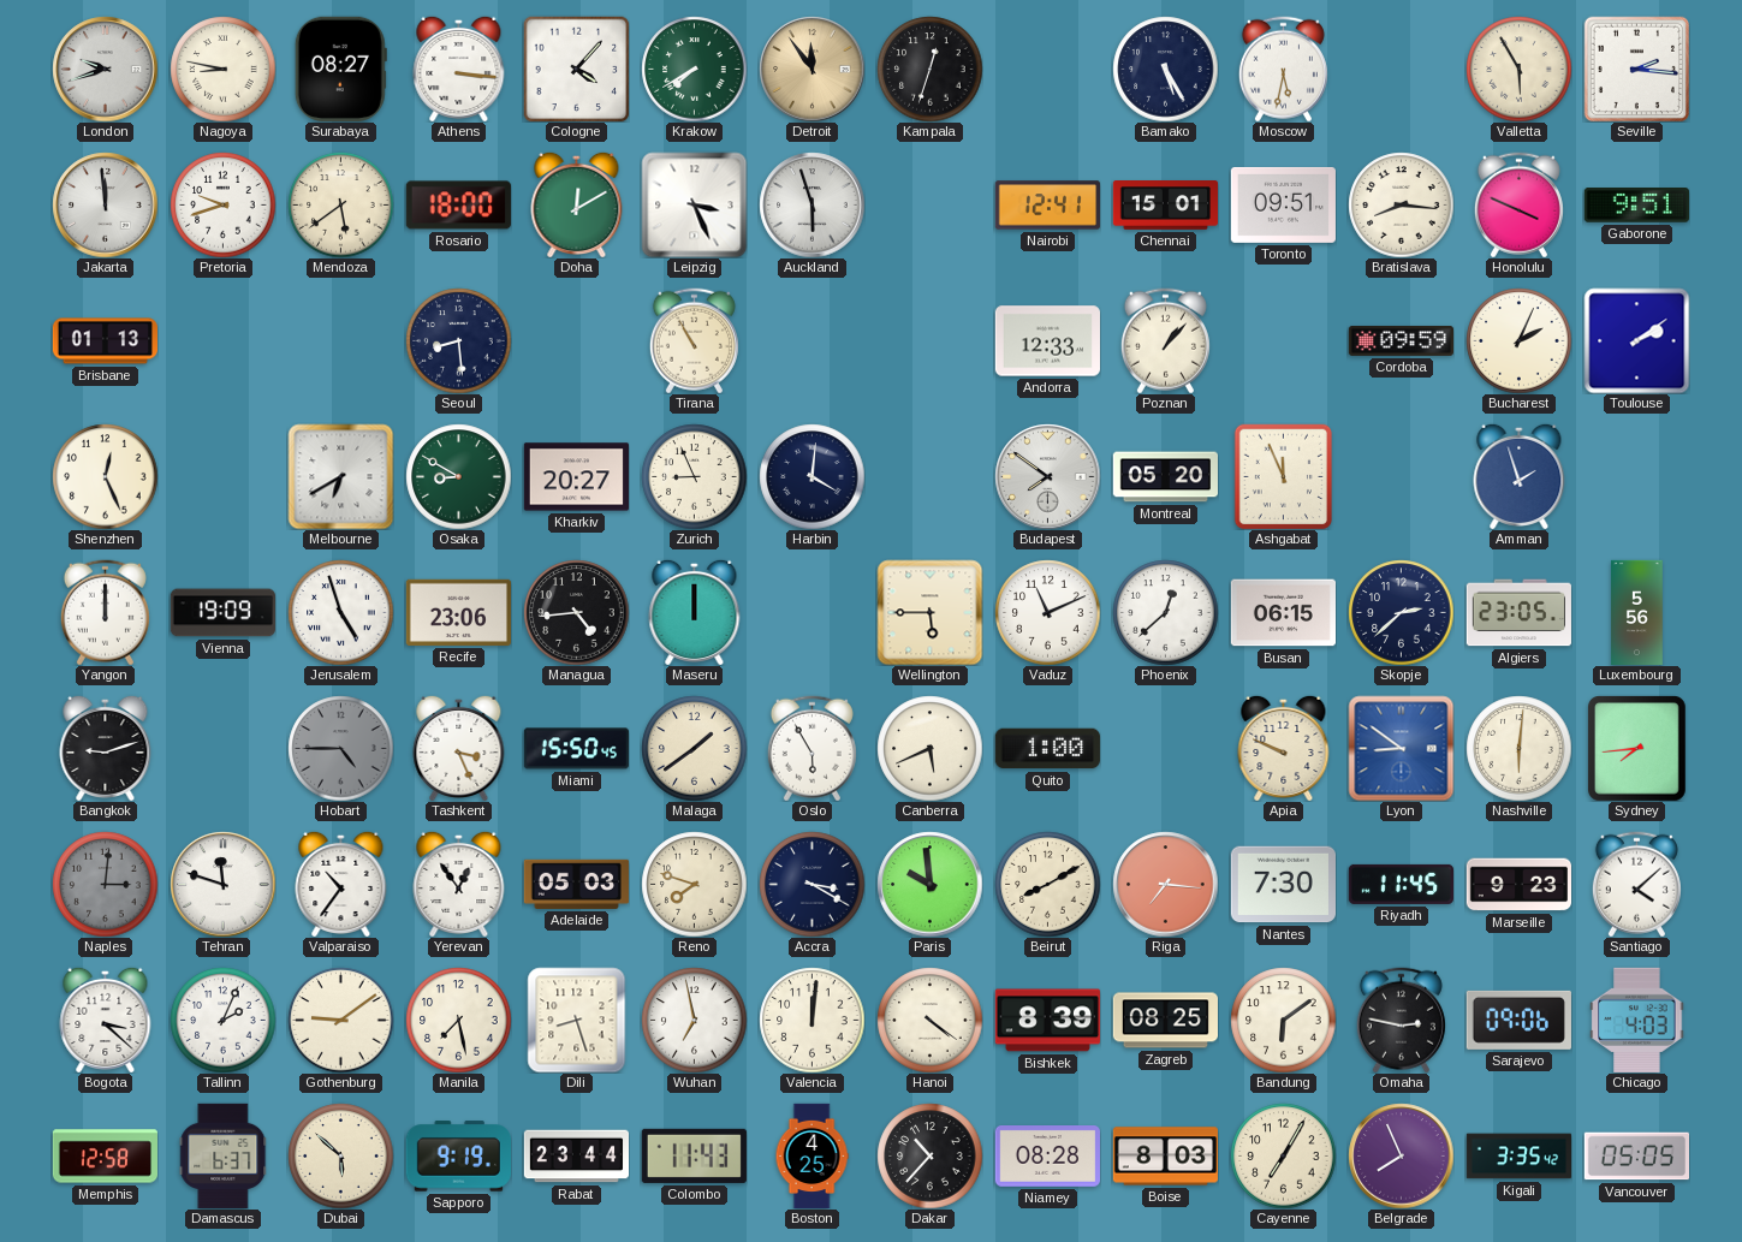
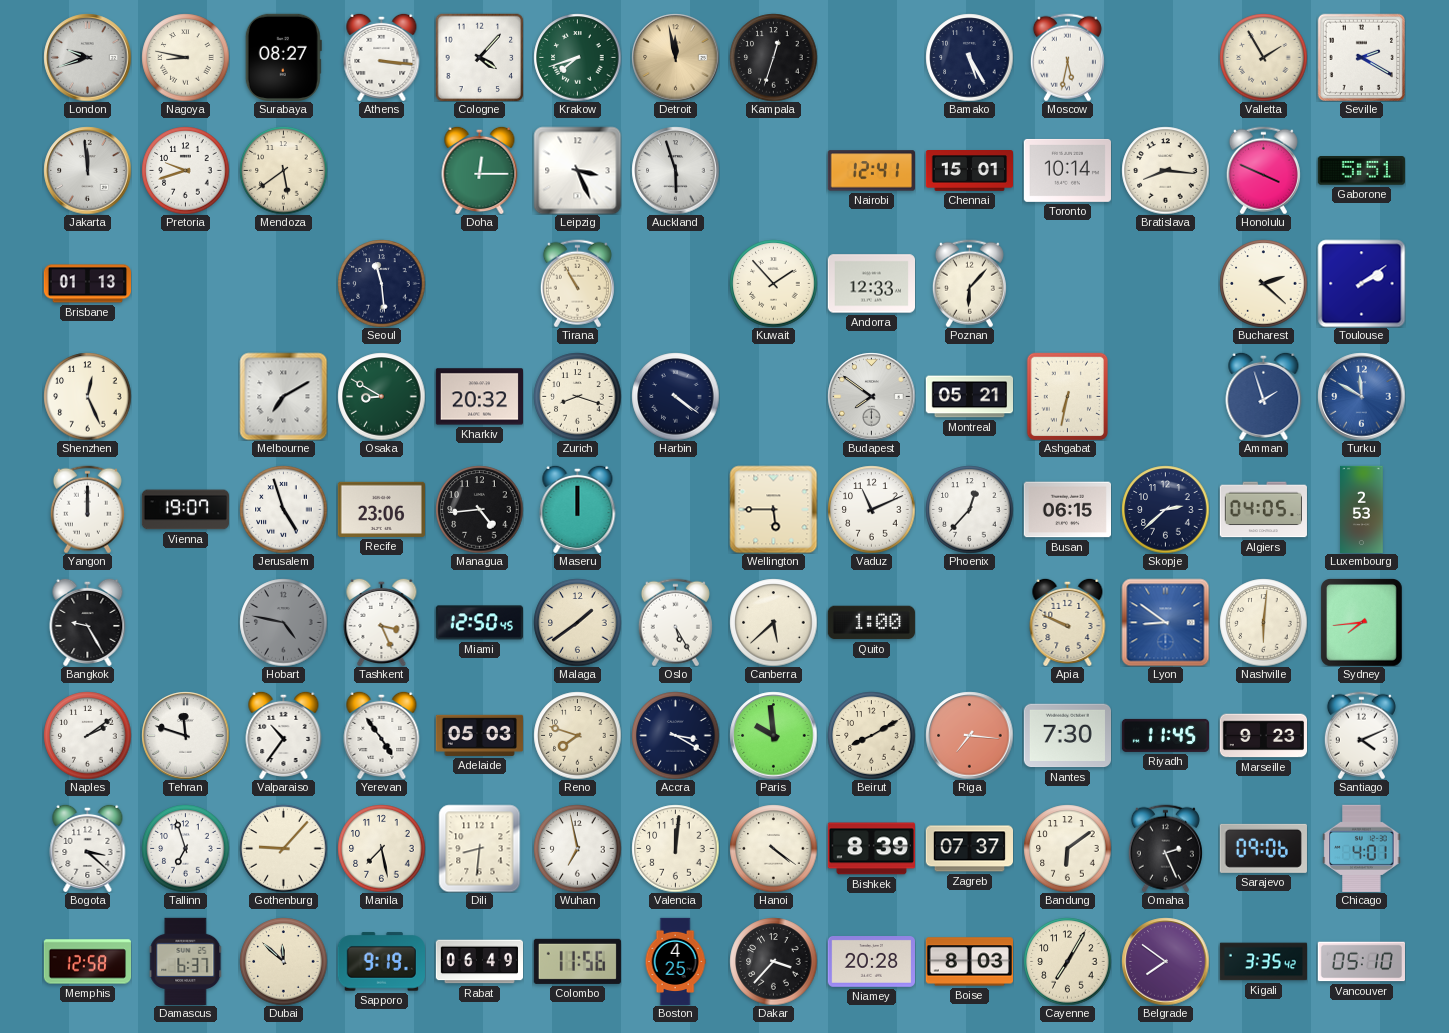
Krakow: 7:40 -> 7:42
Detroit: 11:54 -> 11:58
Valletta: 5:55 -> 1:55
Seville: 2:16 -> 2:20
Rosario: 18:00 -> none
Doha: 12:10 -> 12:15
Toronto: 09:51 -> 10:14
Gaborone: 9:51 -> 5:51
Seoul: 8:29 -> 11:29
Kuwait: none -> 1:53
Poznan: 1:07 -> 6:07
Cordoba: 09:59 -> none
Bucharest: 2:04 -> 2:22
Melbourne: 6:40 -> 7:10
Kharkiv: 20:27 -> 20:32
Zurich: 8:56 -> 8:18
Harbin: 4:01 -> 4:21
Montreal: 05:20 -> 05:21
Ashgabat: 11:56 -> 6:32
Turku: none -> 11:50
Vienna: 19:09 -> 19:07
Phoenix: 12:38 -> 12:37
Algiers: 23:05 -> 04:05
Luxembourg: 5:56 -> 2:53
Bangkok: 9:12 -> 9:25
Hobart: 4:45 -> 4:47
Miami: 15:50 -> 12:50
Oslo: 5:55 -> 5:25
Canberra: 5:41 -> 5:38
Naples: 3:01 -> 2:09
Naples dial: grey -> white
Yerevan: 12:54 -> 4:54
Santiago: 4:08 -> 4:11
Tallinn: 2:04 -> 6:57
Gothenburg: 9:09 -> 9:07
Dili: 8:27 -> 8:31
Zagreb: 08:25 -> 07:37
Omaha: 2:47 -> 2:26
Chicago: 4:03 -> 4:01
Dubai: 5:52 -> 11:52
Rabat: 23:44 -> 06:49
Colombo: 11:43 -> 11:56
Dakar: 10:37 -> 3:37
Niamey: 08:28 -> 20:28
Belgrade: 7:56 -> 7:51
Vancouver: 05:05 -> 05:10
